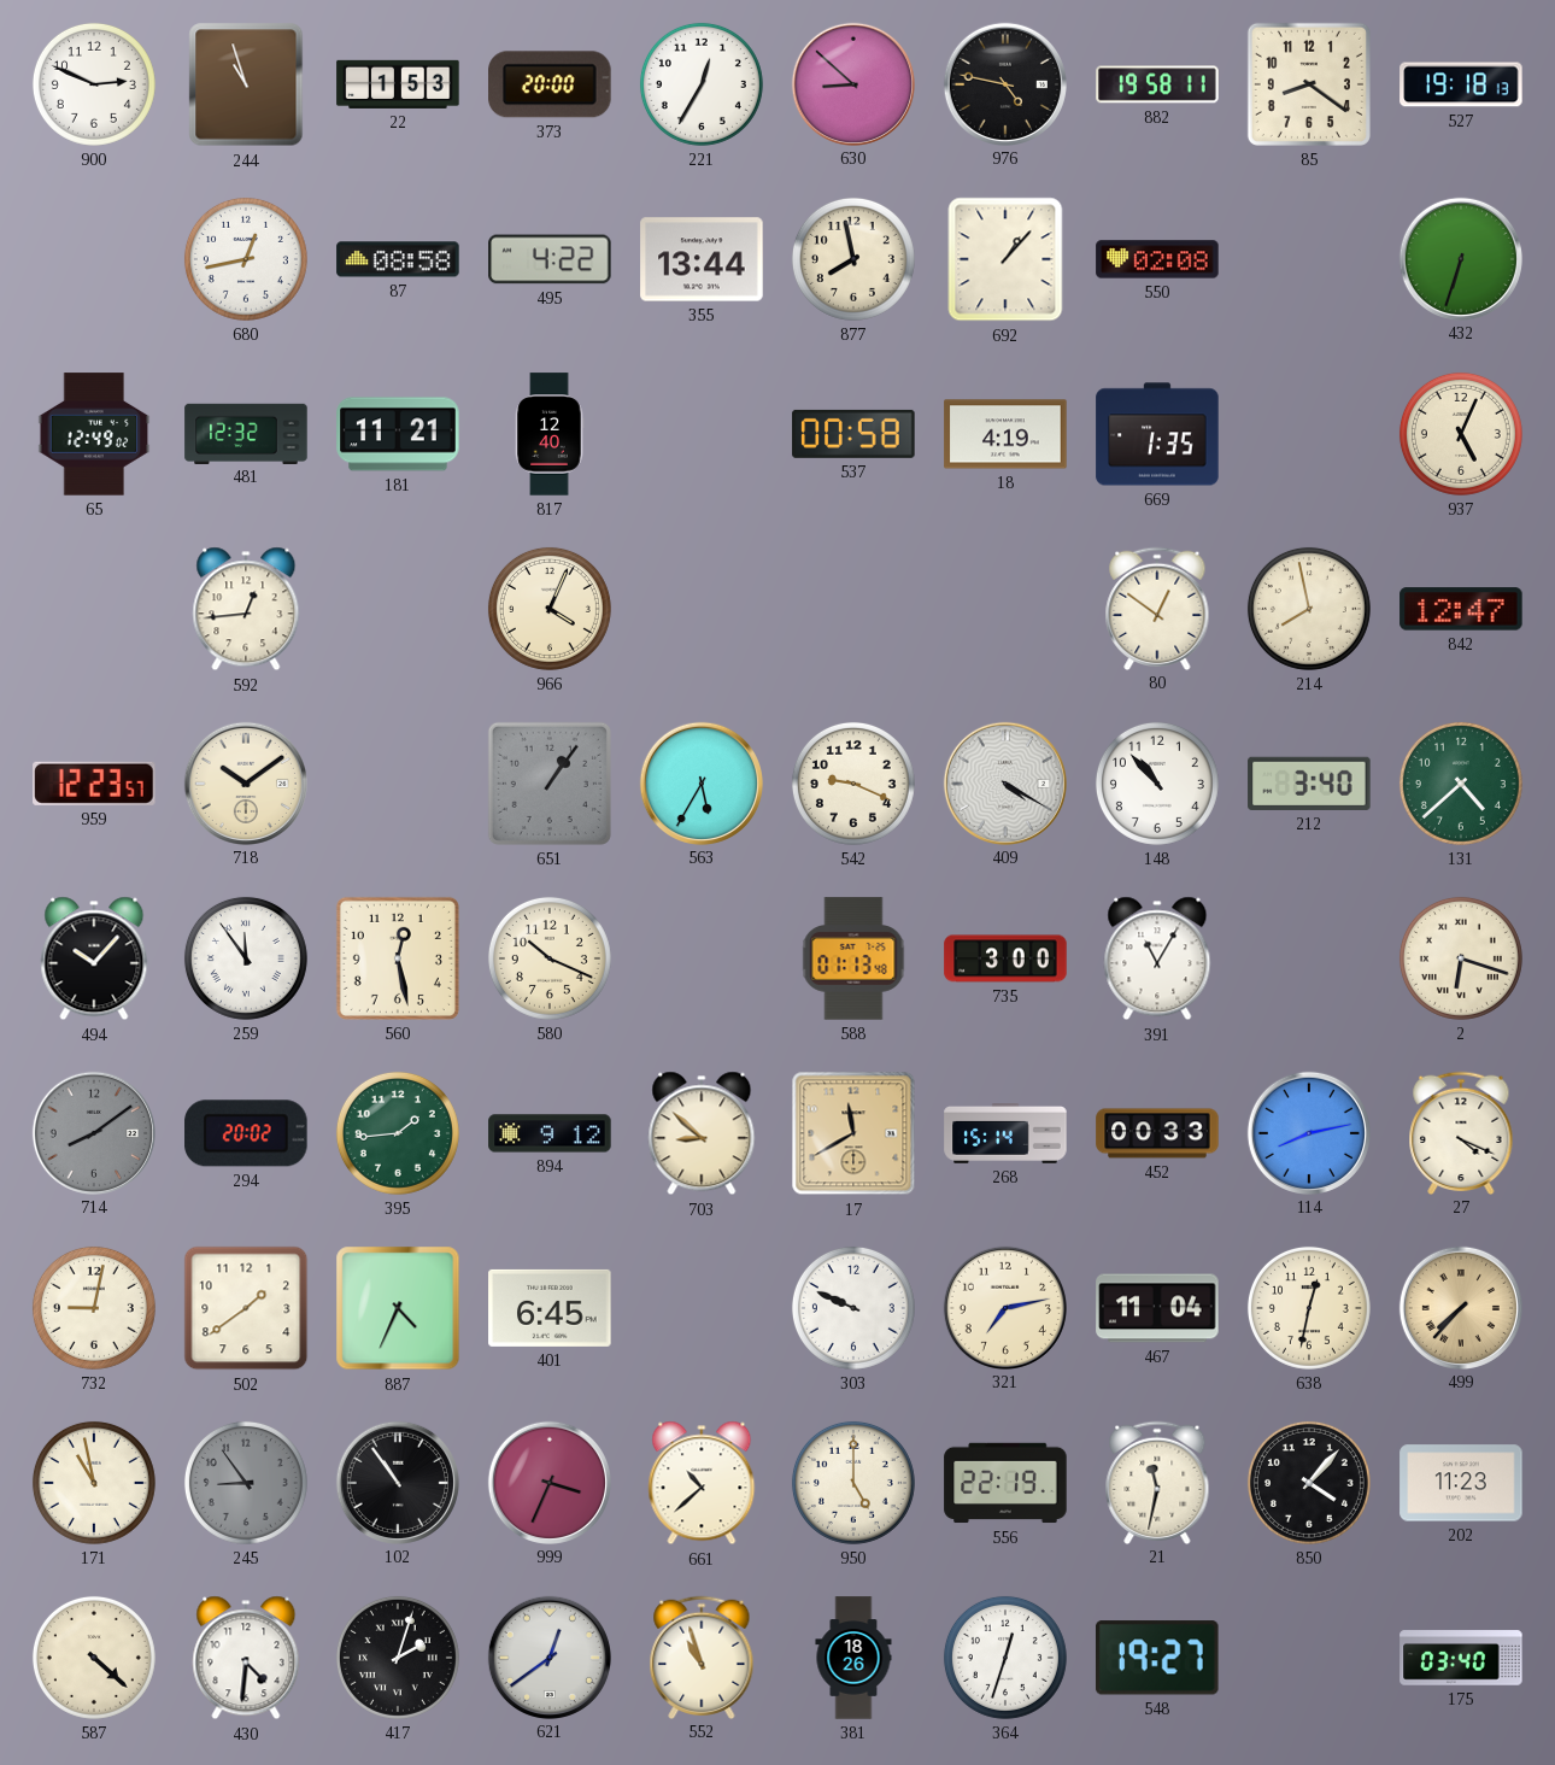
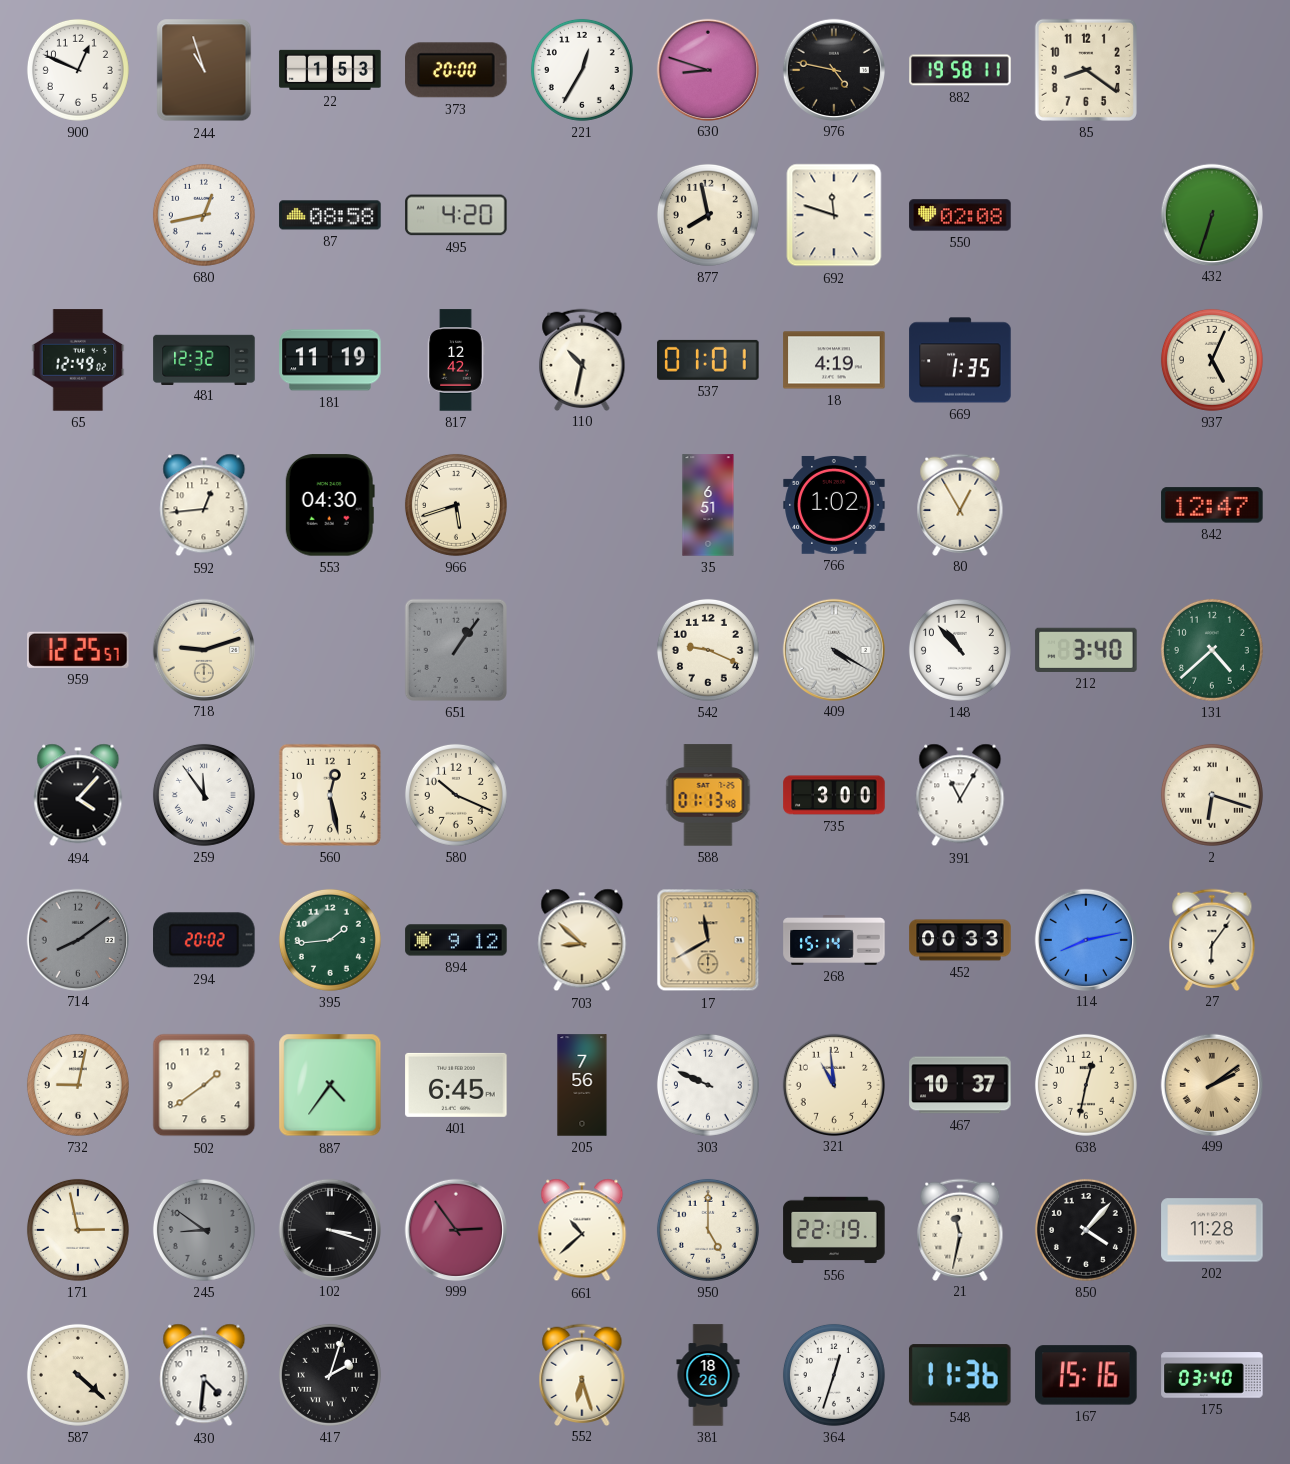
900: 2:49 -> 12:49
630: 8:52 -> 8:48
527: 19:18 -> none
495: 4:22 -> 4:20
355: 13:44 -> none
692: 1:07 -> 11:48
181: 11:21 -> 11:19
817: 12:40 -> 12:42
110: none -> 10:32
537: 00:58 -> 01:01
553: none -> 04:30
966: 4:04 -> 5:42
35: none -> 6:51
766: none -> 1:02
80: 12:51 -> 12:55
214: 7:58 -> none
959: 12:23 -> 12:25
718: 10:09 -> 9:12
563: 5:35 -> none
494: 10:07 -> 4:07
27: 4:19 -> 6:06
887: 4:34 -> 4:36
205: none -> 7:56
321: 7:13 -> 10:59
467: 11:04 -> 10:37
499: 7:37 -> 2:09
171: 10:58 -> 2:58
245: 8:54 -> 8:51
102: 10:54 -> 3:18
999: 3:34 -> 2:54
202: 11:23 -> 11:28
621: 12:39 -> none
552: 10:57 -> 6:27
548: 19:27 -> 11:36
167: none -> 15:16
